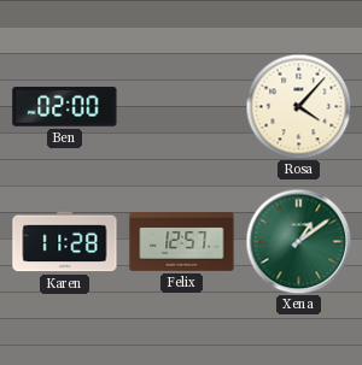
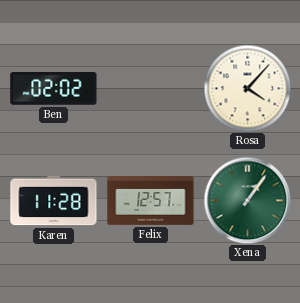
Ben: 02:00 -> 02:02
Xena: 1:09 -> 1:06
